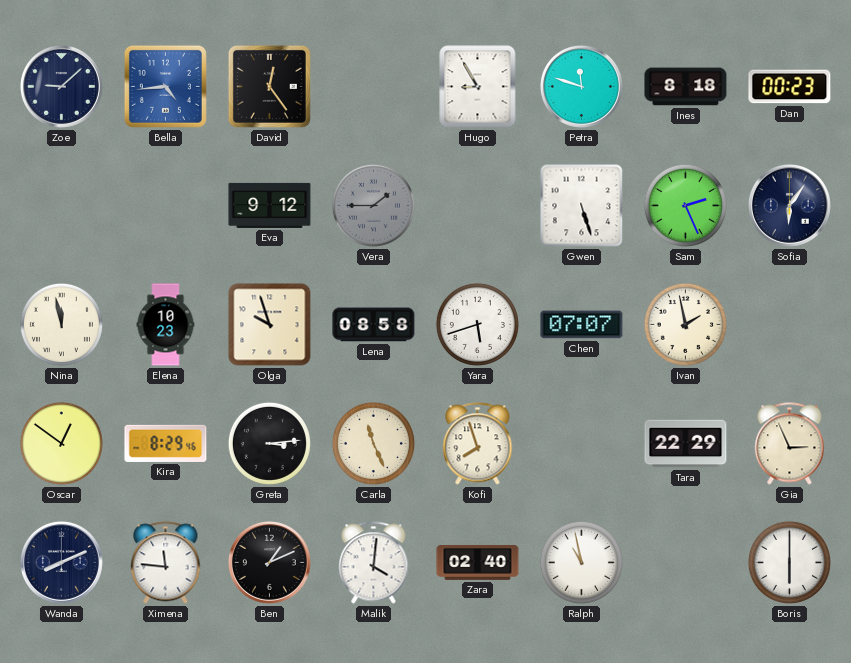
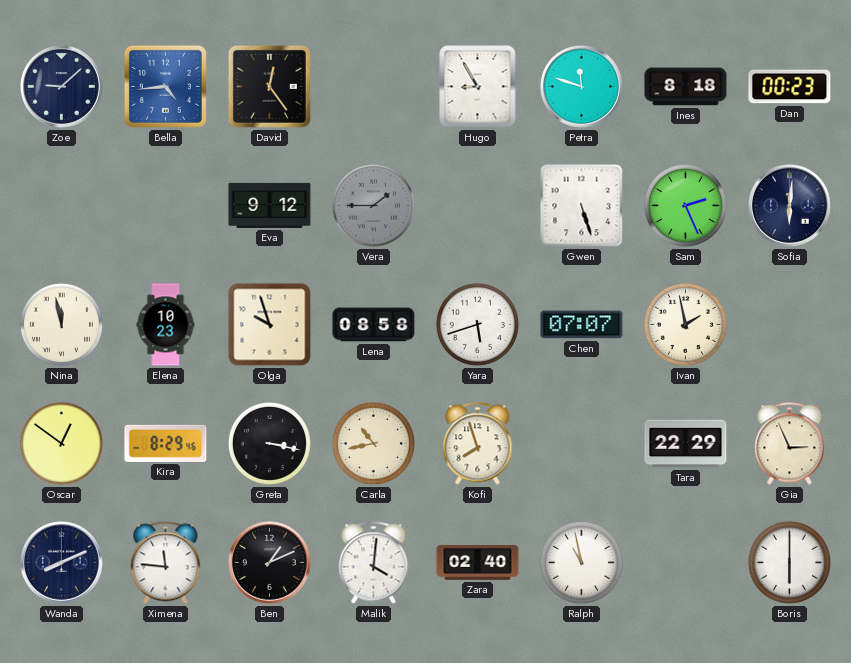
Sofia: 6:06 -> 6:01
Greta: 3:14 -> 3:17
Carla: 11:26 -> 10:43
